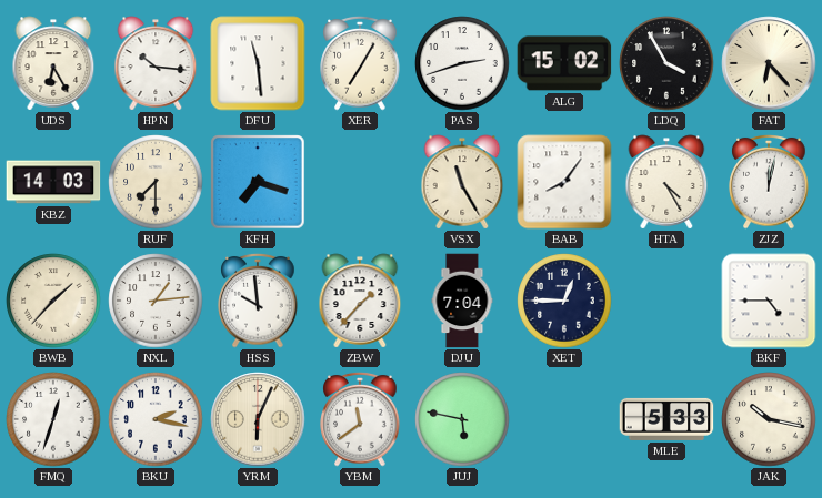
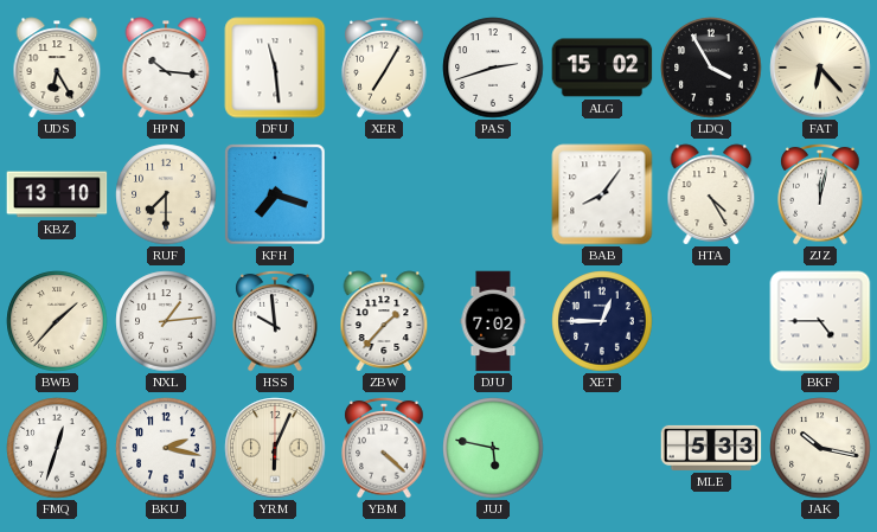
KBZ: 14:03 -> 13:10
VSX: 11:25 -> none
DJU: 7:04 -> 7:02
YBM: 11:39 -> 4:22
